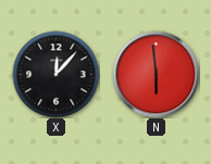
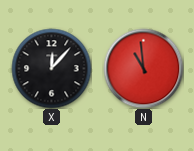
N: 5:59 -> 10:59
